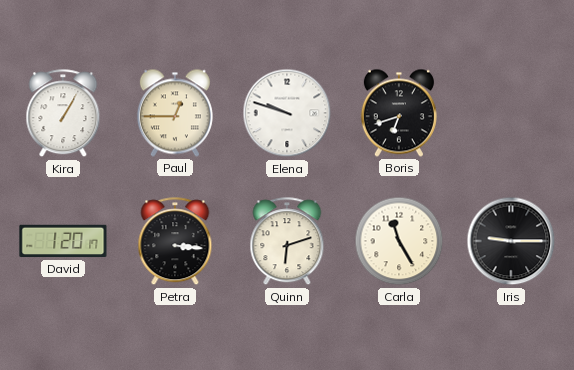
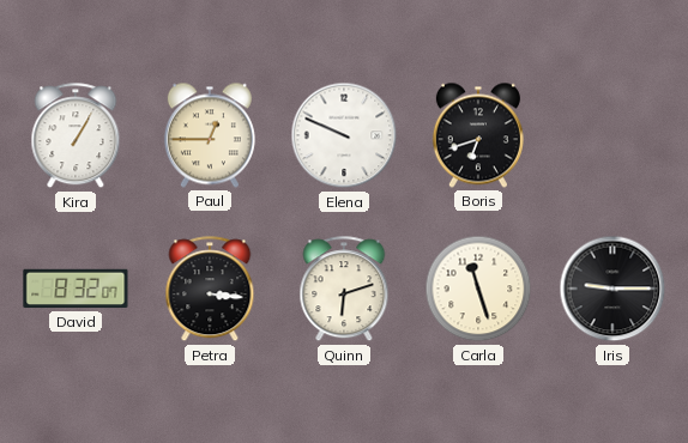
Elena: 9:48 -> 9:49
David: 1:20 -> 8:32
Carla: 11:25 -> 11:27
